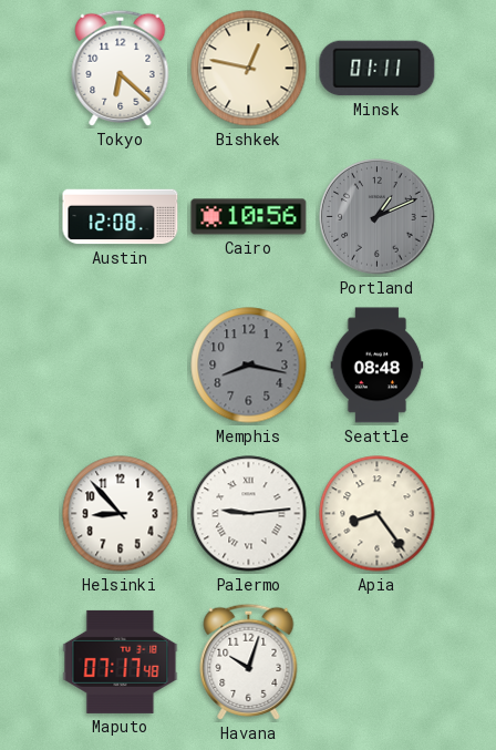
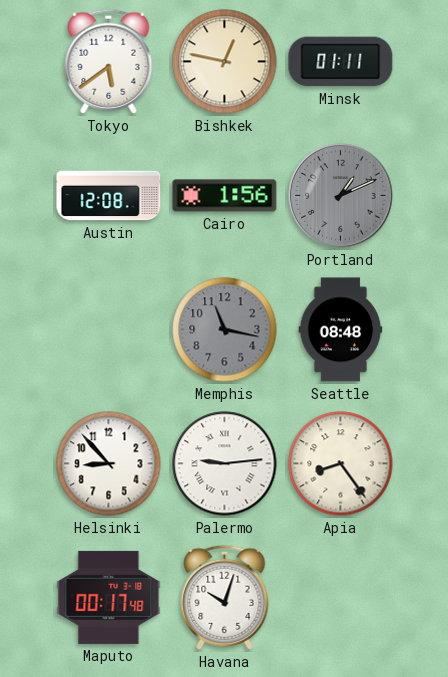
Tokyo: 6:22 -> 5:39
Cairo: 10:56 -> 1:56
Memphis: 8:17 -> 11:17
Maputo: 07:17 -> 00:17
